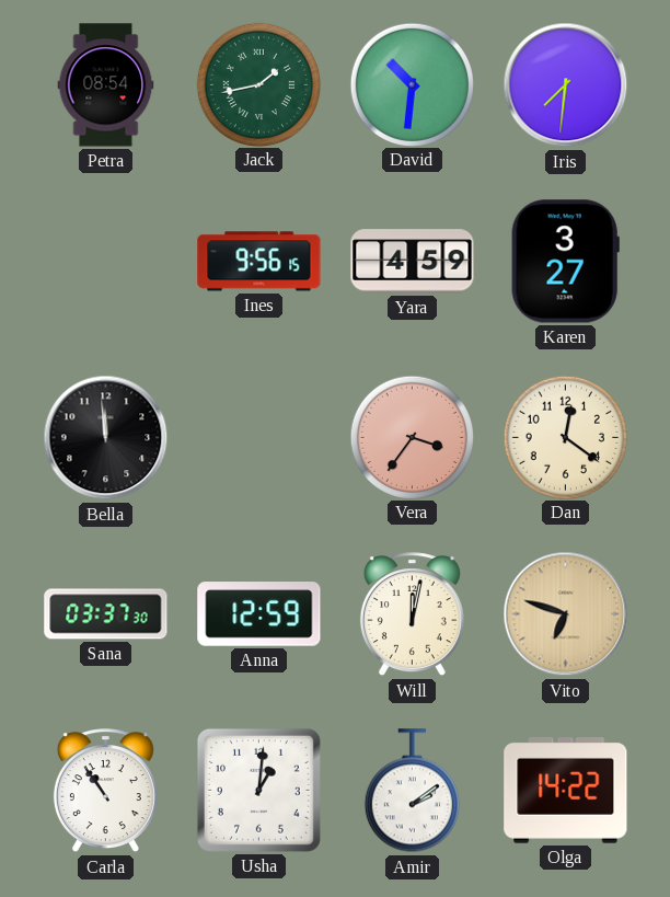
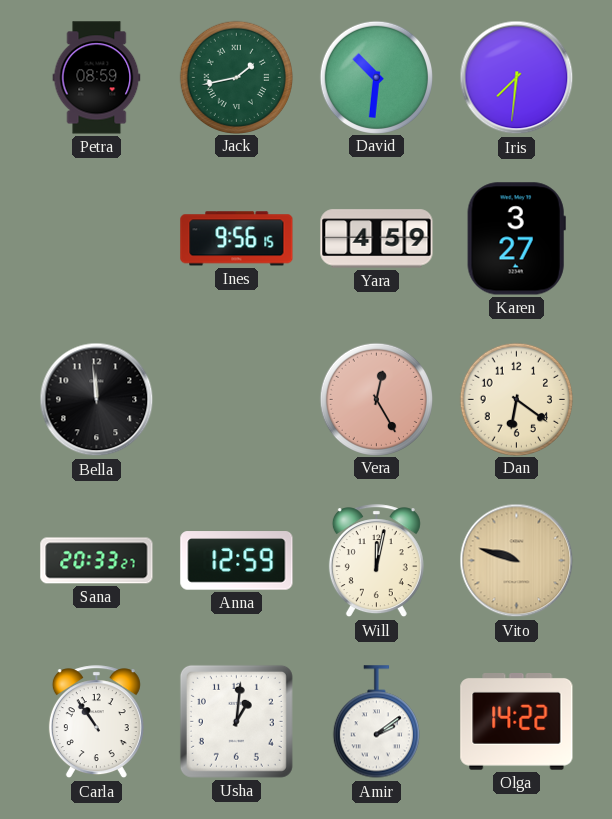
Petra: 08:54 -> 08:59
Vera: 3:36 -> 12:25
Dan: 12:21 -> 6:21
Sana: 03:37 -> 20:33
Vito: 6:48 -> 9:48
